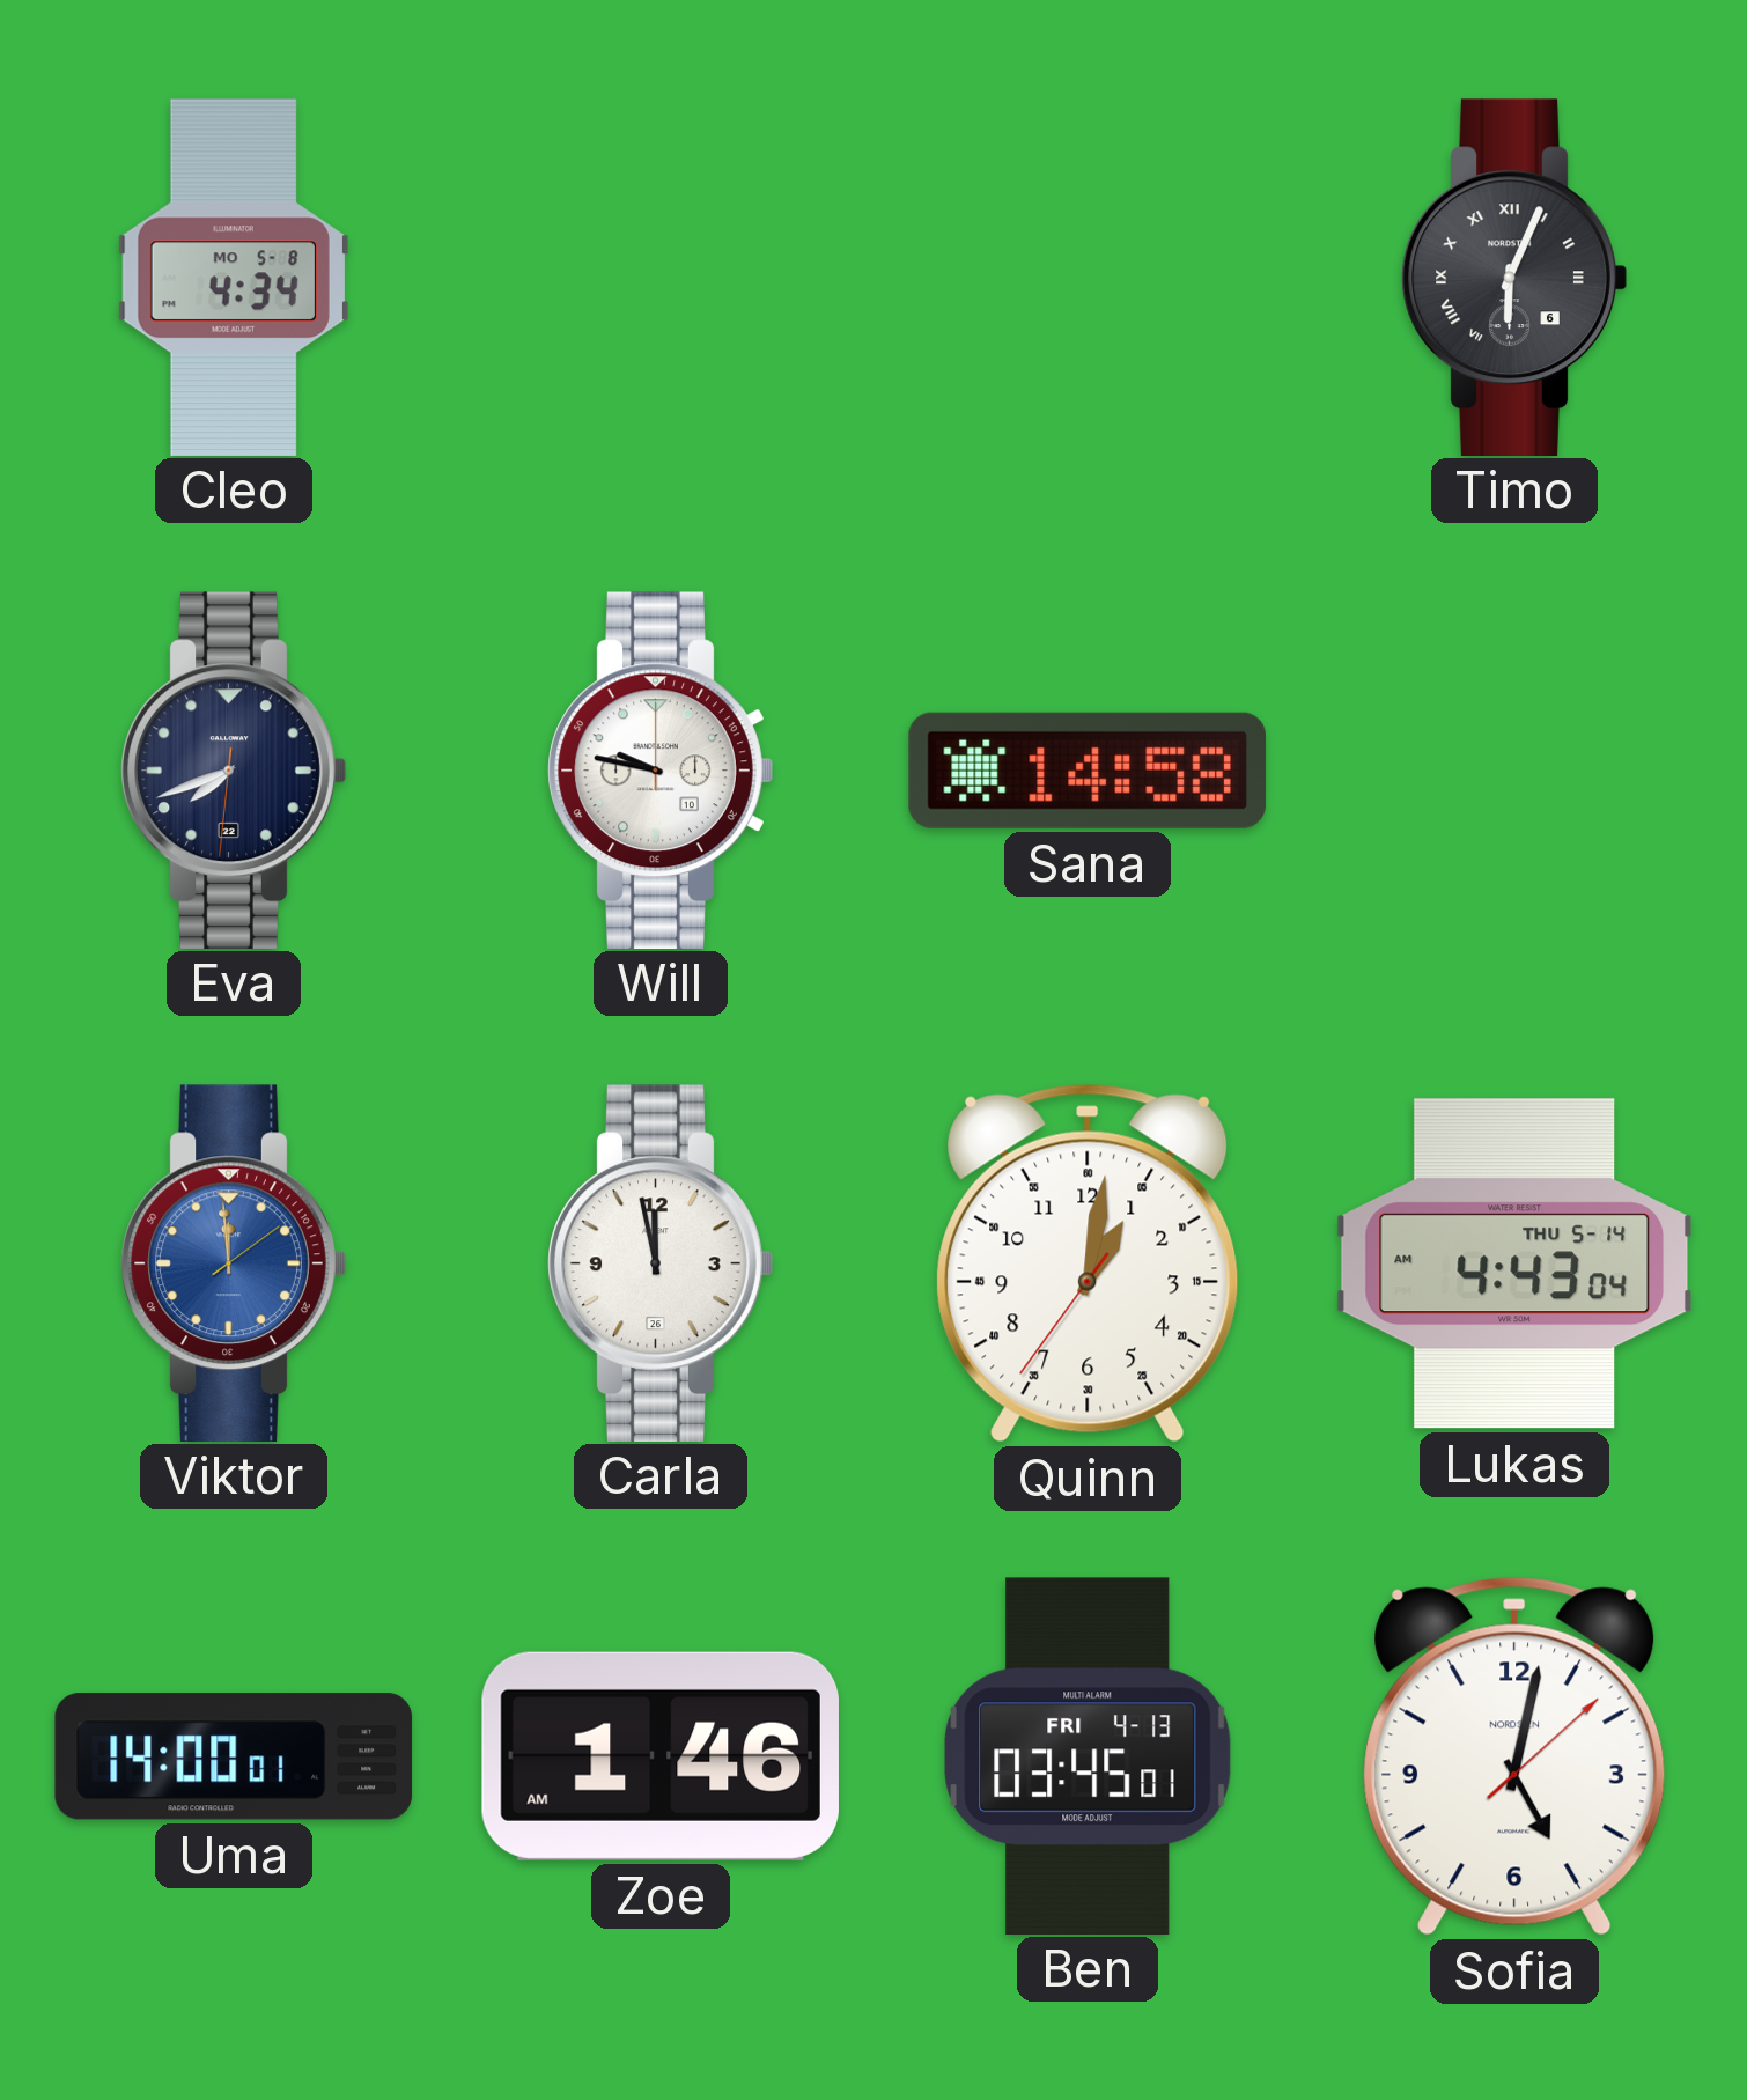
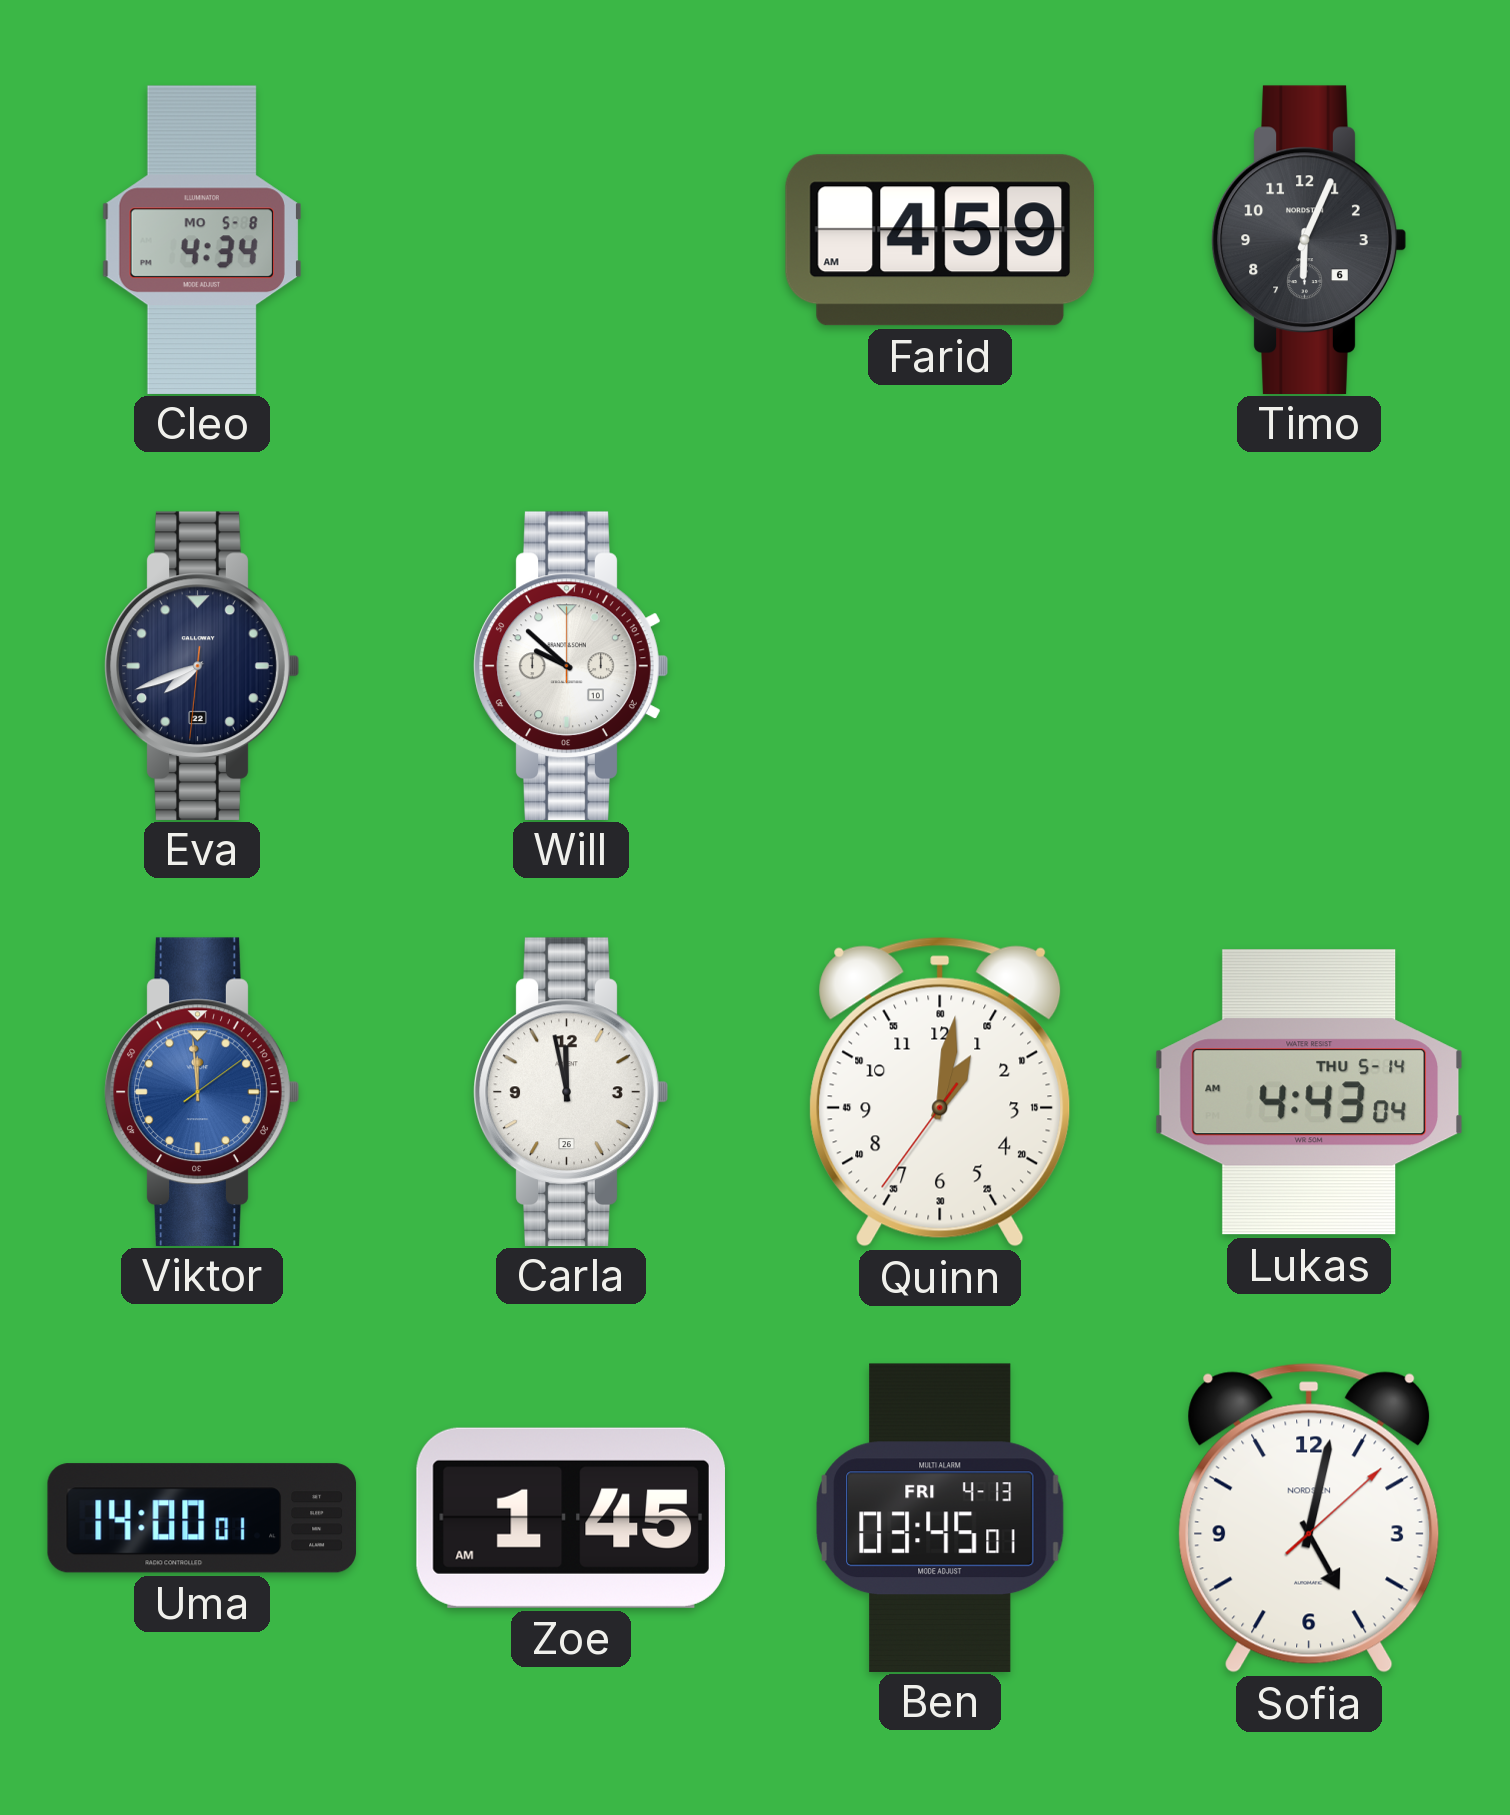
Farid: none -> 4:59
Timo numerals: Roman -> Arabic
Will: 9:47 -> 9:52
Sana: 14:58 -> none
Zoe: 1:46 -> 1:45
